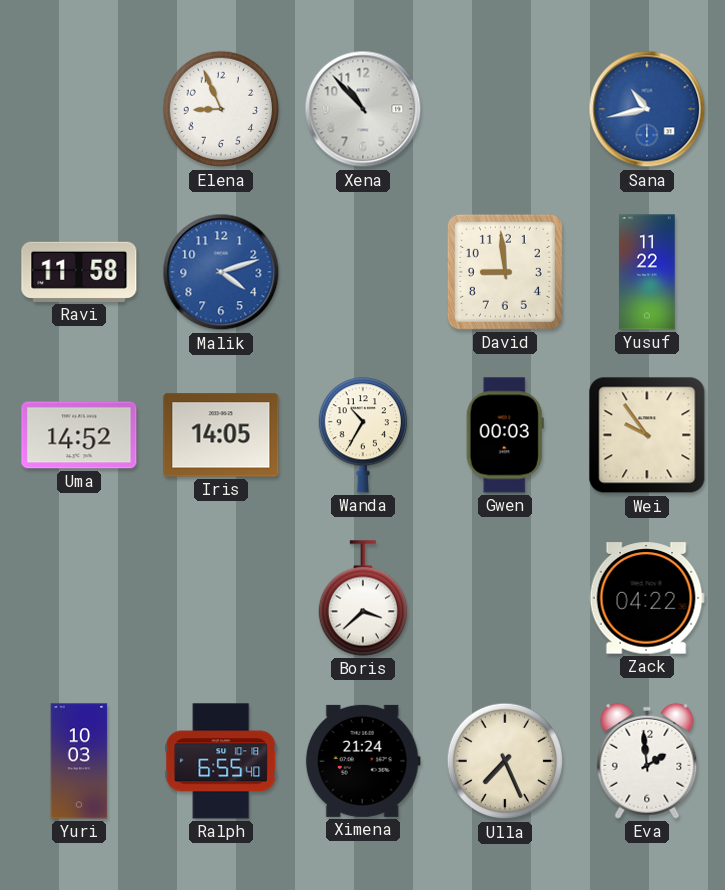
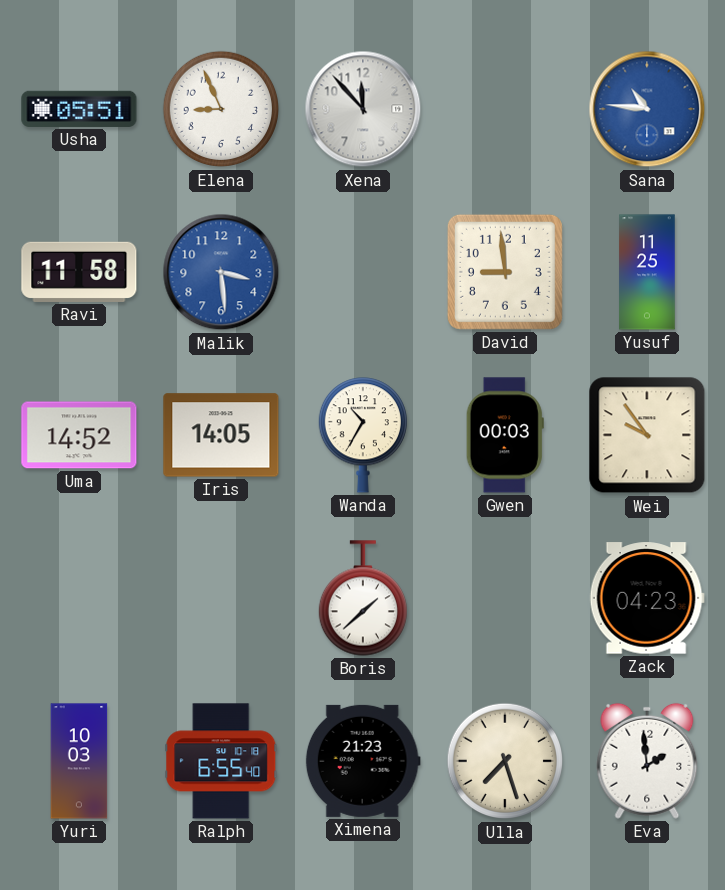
Usha: none -> 05:51
Xena: 10:53 -> 11:53
Sana: 10:43 -> 10:46
Malik: 4:12 -> 3:29
Yusuf: 11:22 -> 11:25
Boris: 3:38 -> 1:38
Zack: 04:22 -> 04:23
Ximena: 21:24 -> 21:23
Ulla: 7:26 -> 7:27
